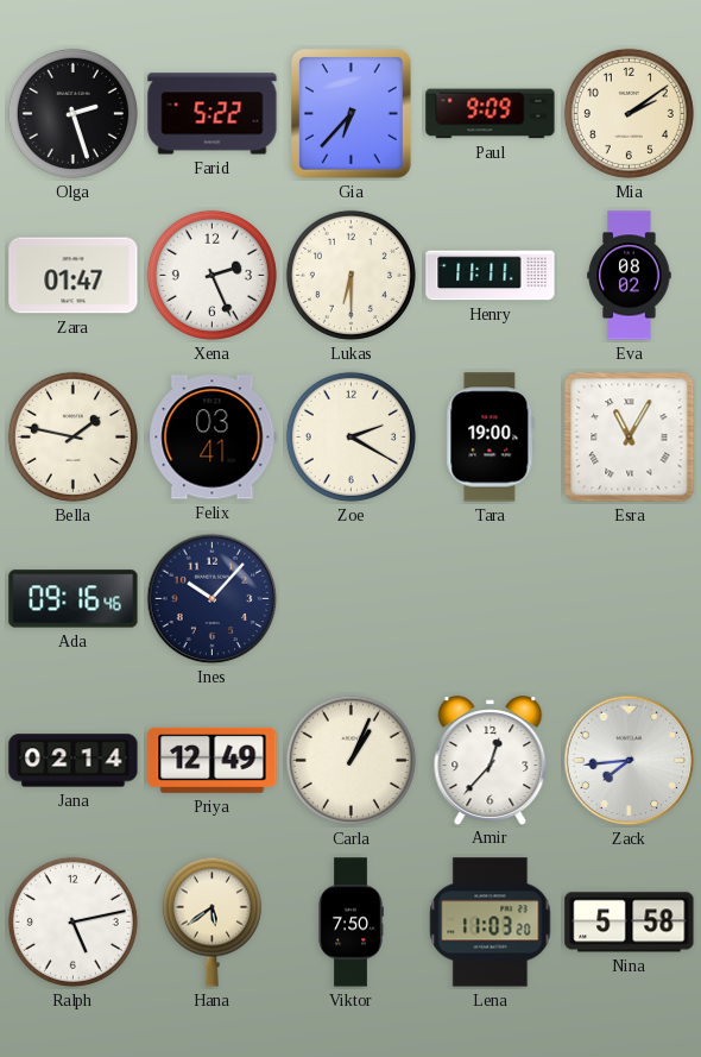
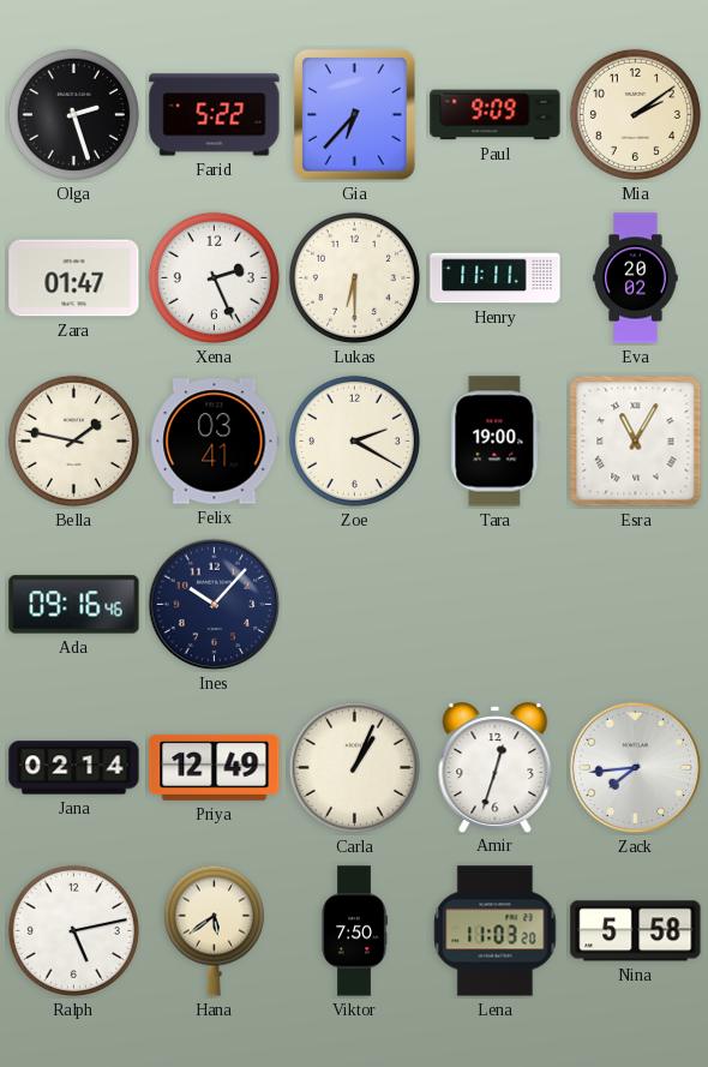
Eva: 08:02 -> 20:02
Amir: 12:37 -> 12:33
